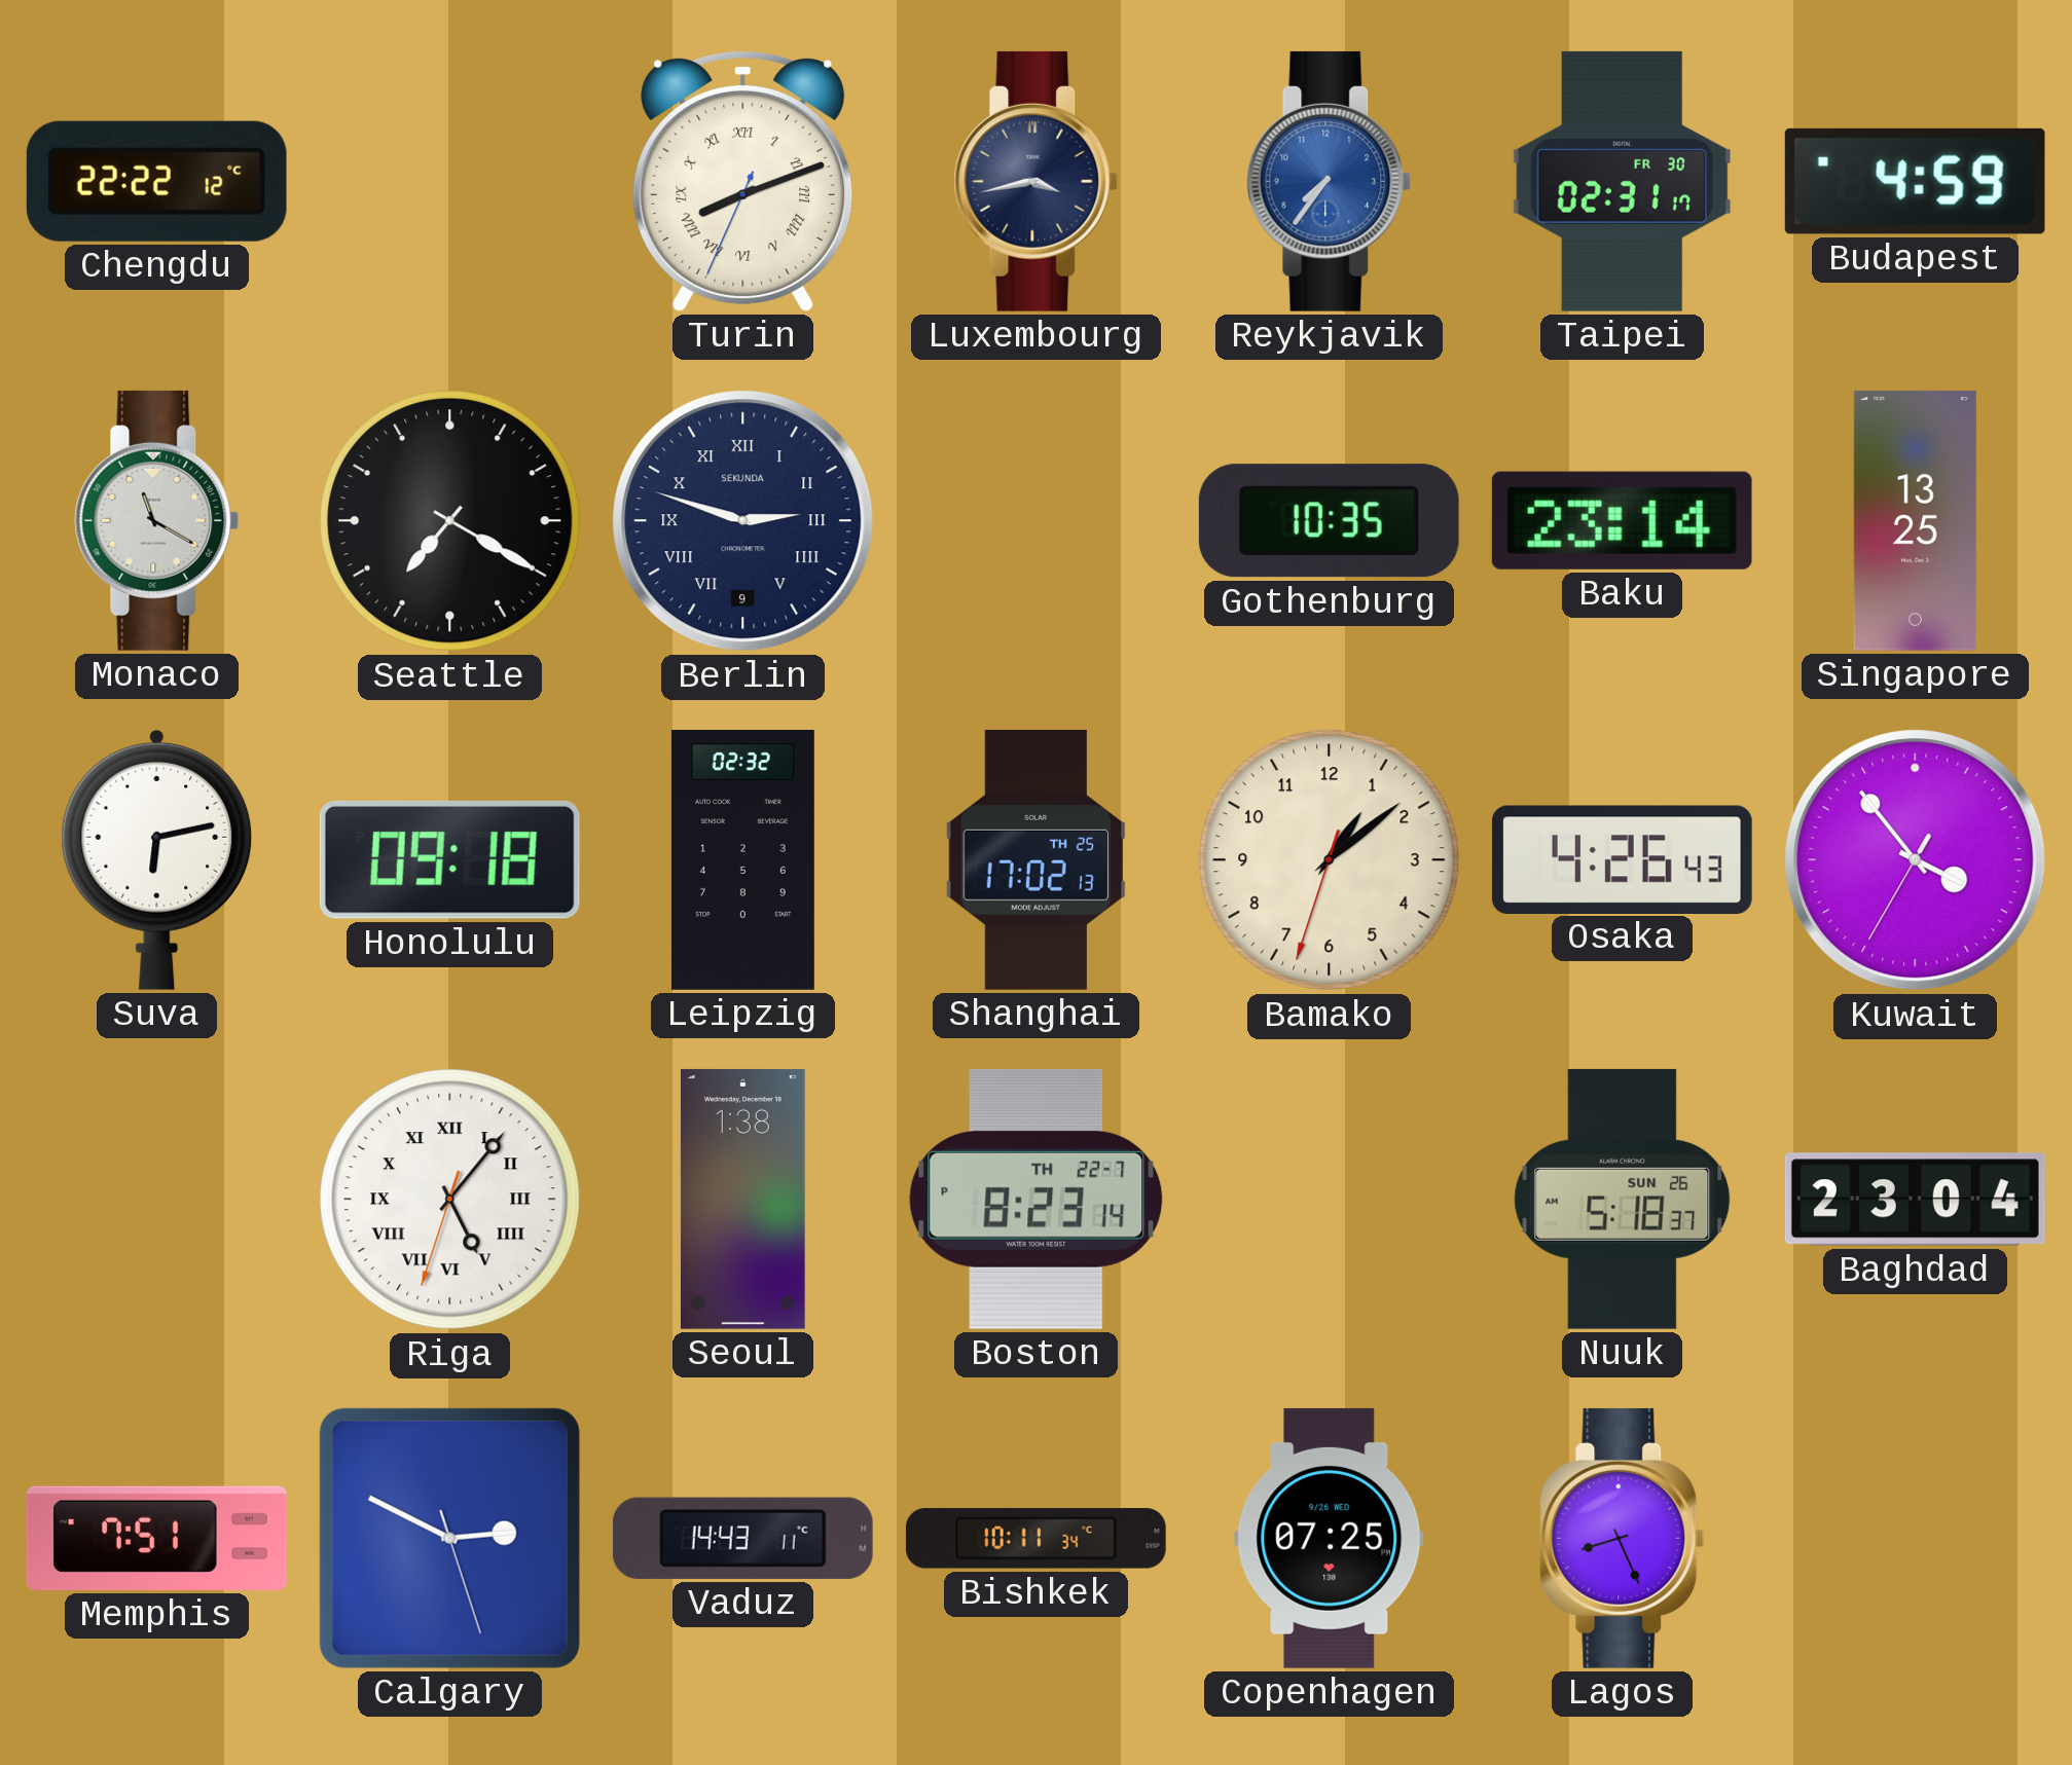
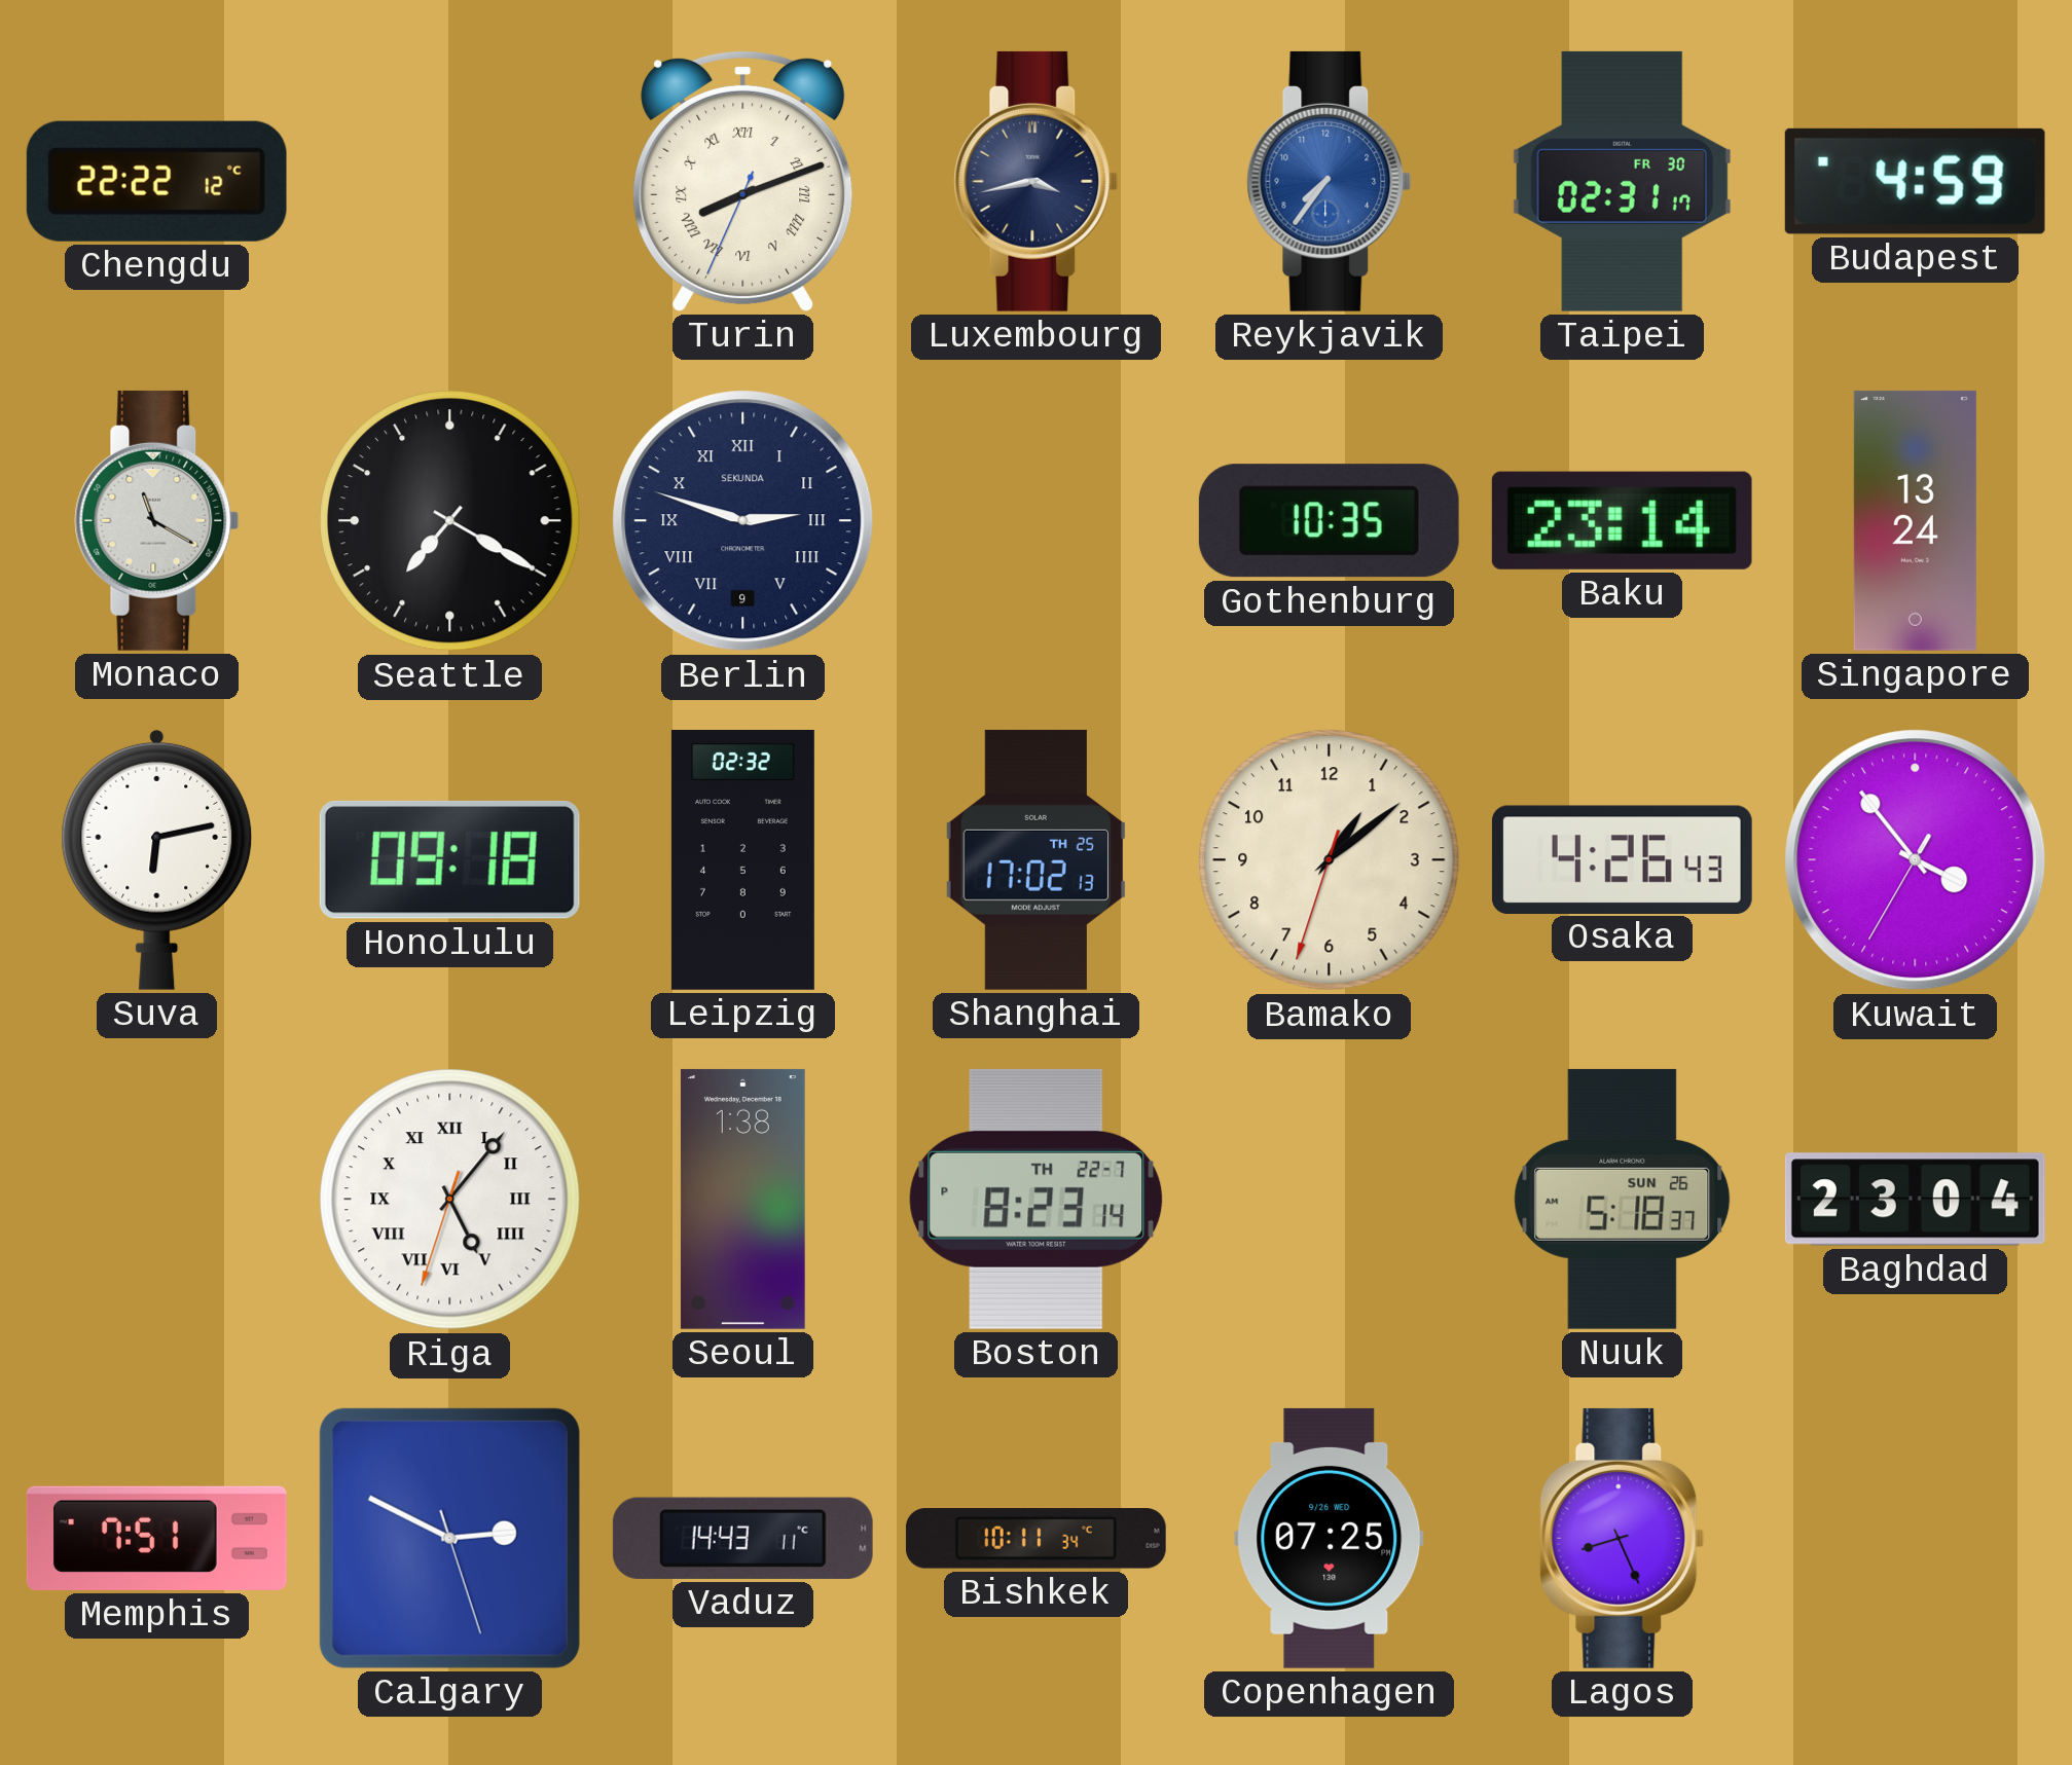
Singapore: 13:25 -> 13:24
